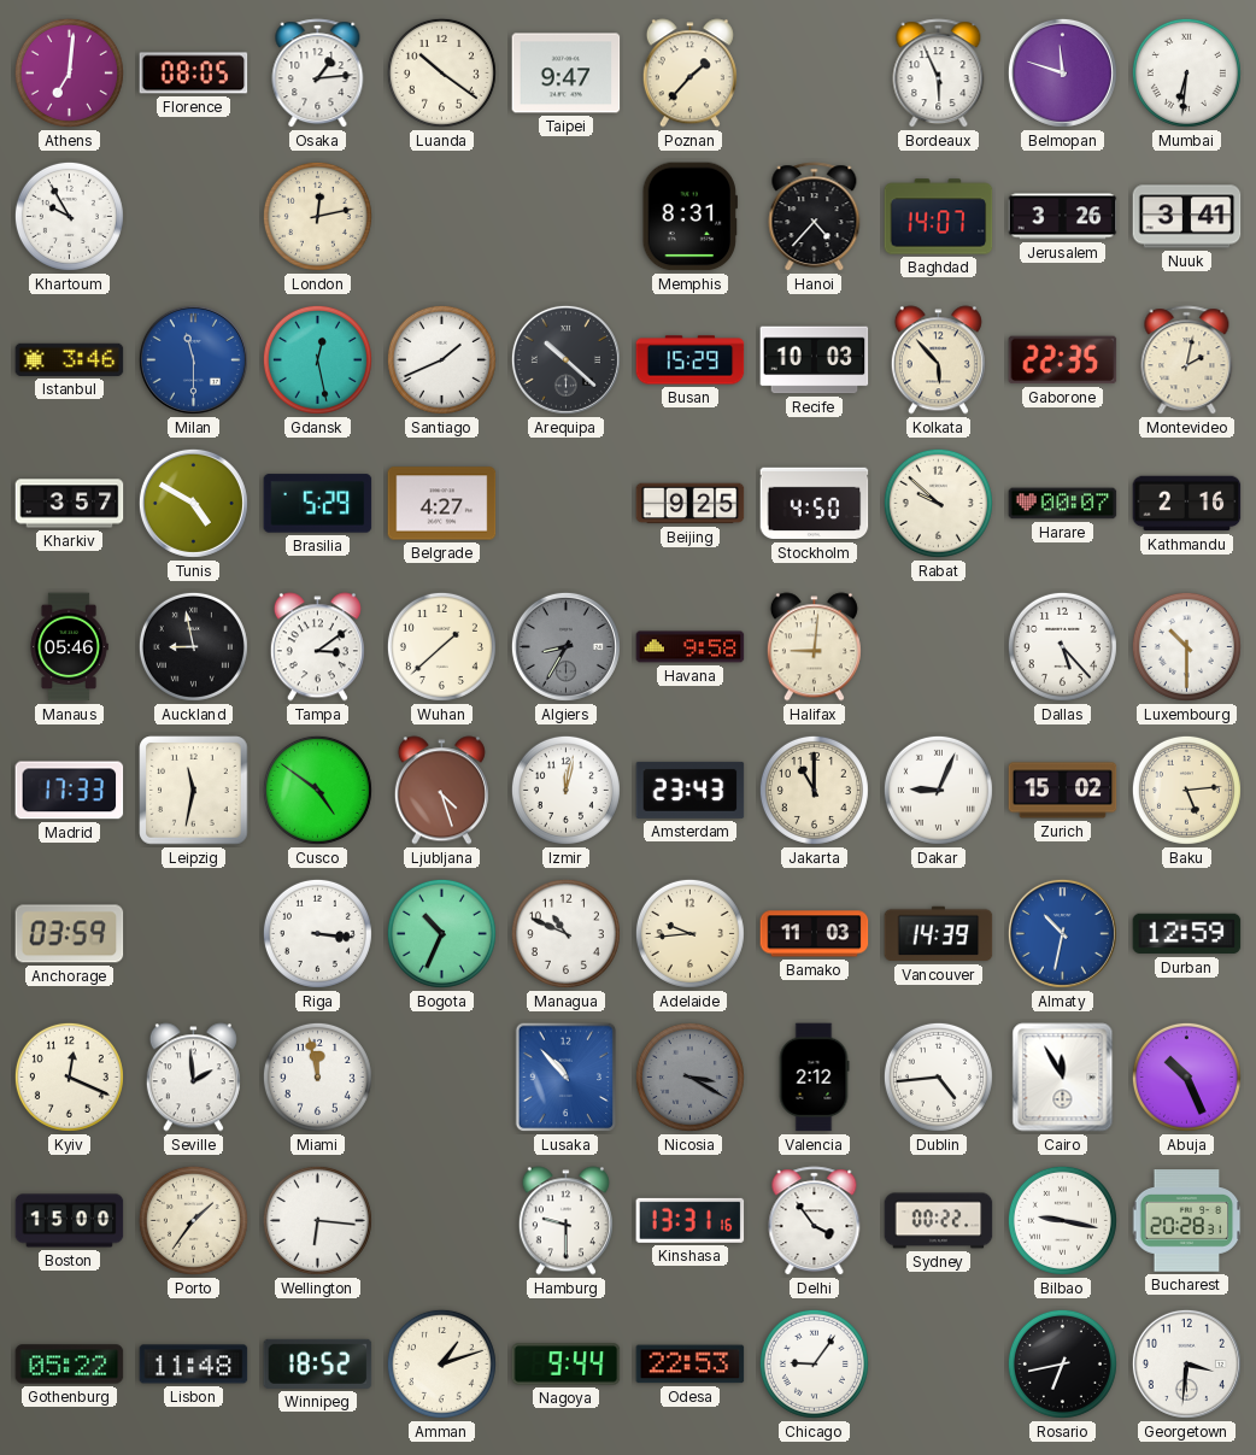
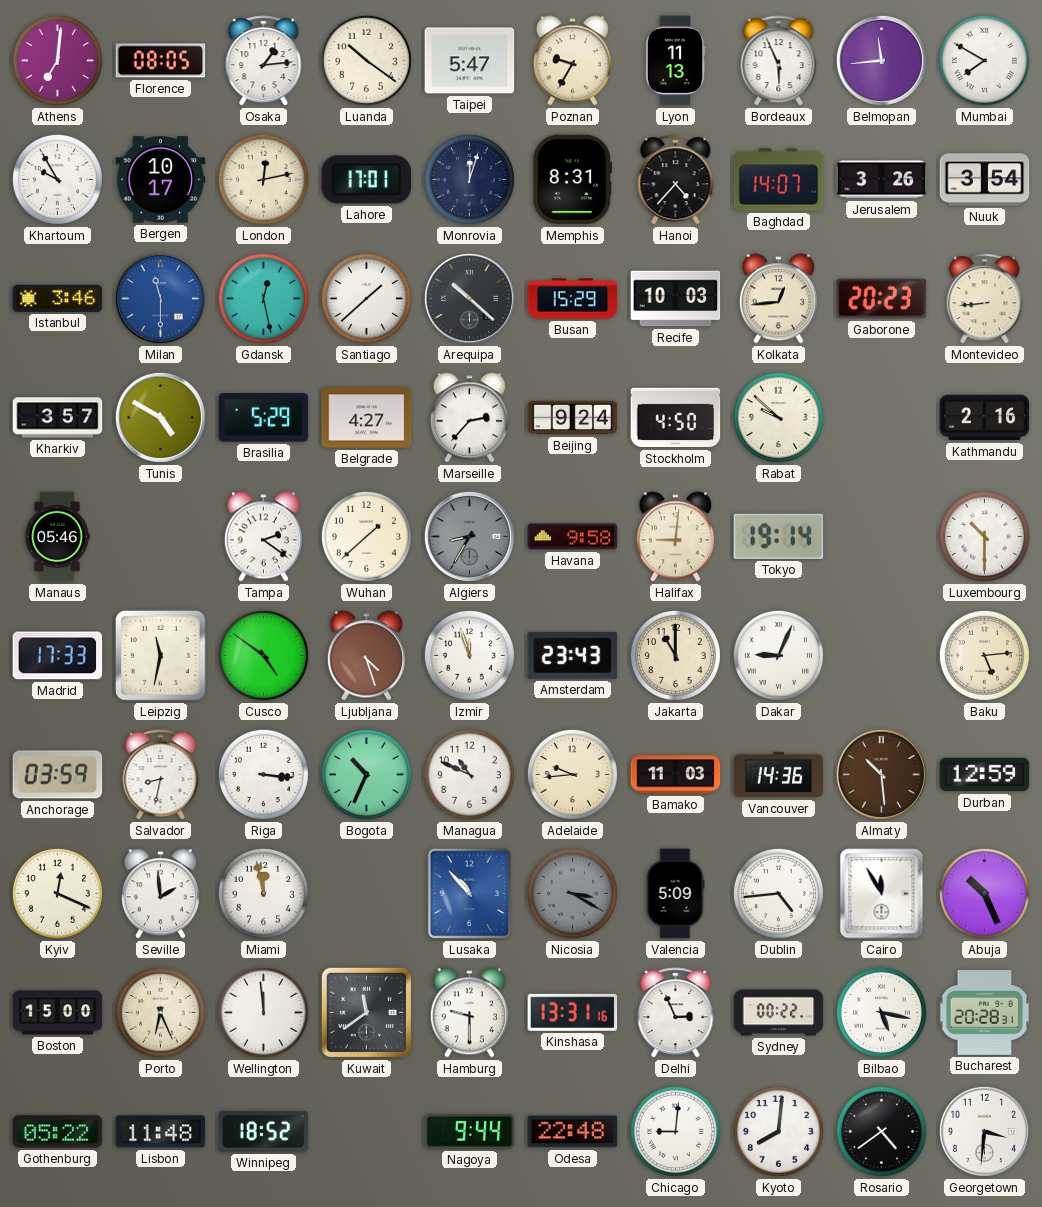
Taipei: 9:47 -> 5:47
Poznan: 1:37 -> 9:35
Lyon: none -> 11:13
Belmopan: 11:48 -> 11:44
Mumbai: 6:31 -> 7:50
Bergen: none -> 10:17
Lahore: none -> 17:01
Monrovia: none -> 12:03
Nuuk: 3:41 -> 3:54
Santiago: 1:41 -> 1:38
Kolkata: 5:53 -> 12:44
Gaborone: 22:35 -> 20:23
Montevideo: 2:02 -> 8:44
Marseille: none -> 2:37
Beijing: 9:25 -> 9:24
Harare: 00:07 -> none
Auckland: 8:58 -> none
Tampa: 3:09 -> 2:21
Tokyo: none -> 19:14
Dallas: 5:23 -> none
Izmir: 12:02 -> 11:57
Zurich: 15:02 -> none
Salvador: none -> 8:32
Vancouver: 14:39 -> 14:36
Almaty: 10:32 -> 10:29
Almaty dial: blue -> brown
Valencia: 2:12 -> 5:09
Porto: 1:36 -> 6:26
Wellington: 6:16 -> 11:59
Kuwait: none -> 11:39
Delhi: 3:54 -> 2:56
Bilbao: 9:17 -> 5:17
Amman: 1:12 -> none
Odesa: 22:53 -> 22:48
Chicago: 9:06 -> 9:01
Kyoto: none -> 8:01
Rosario: 6:43 -> 4:39
